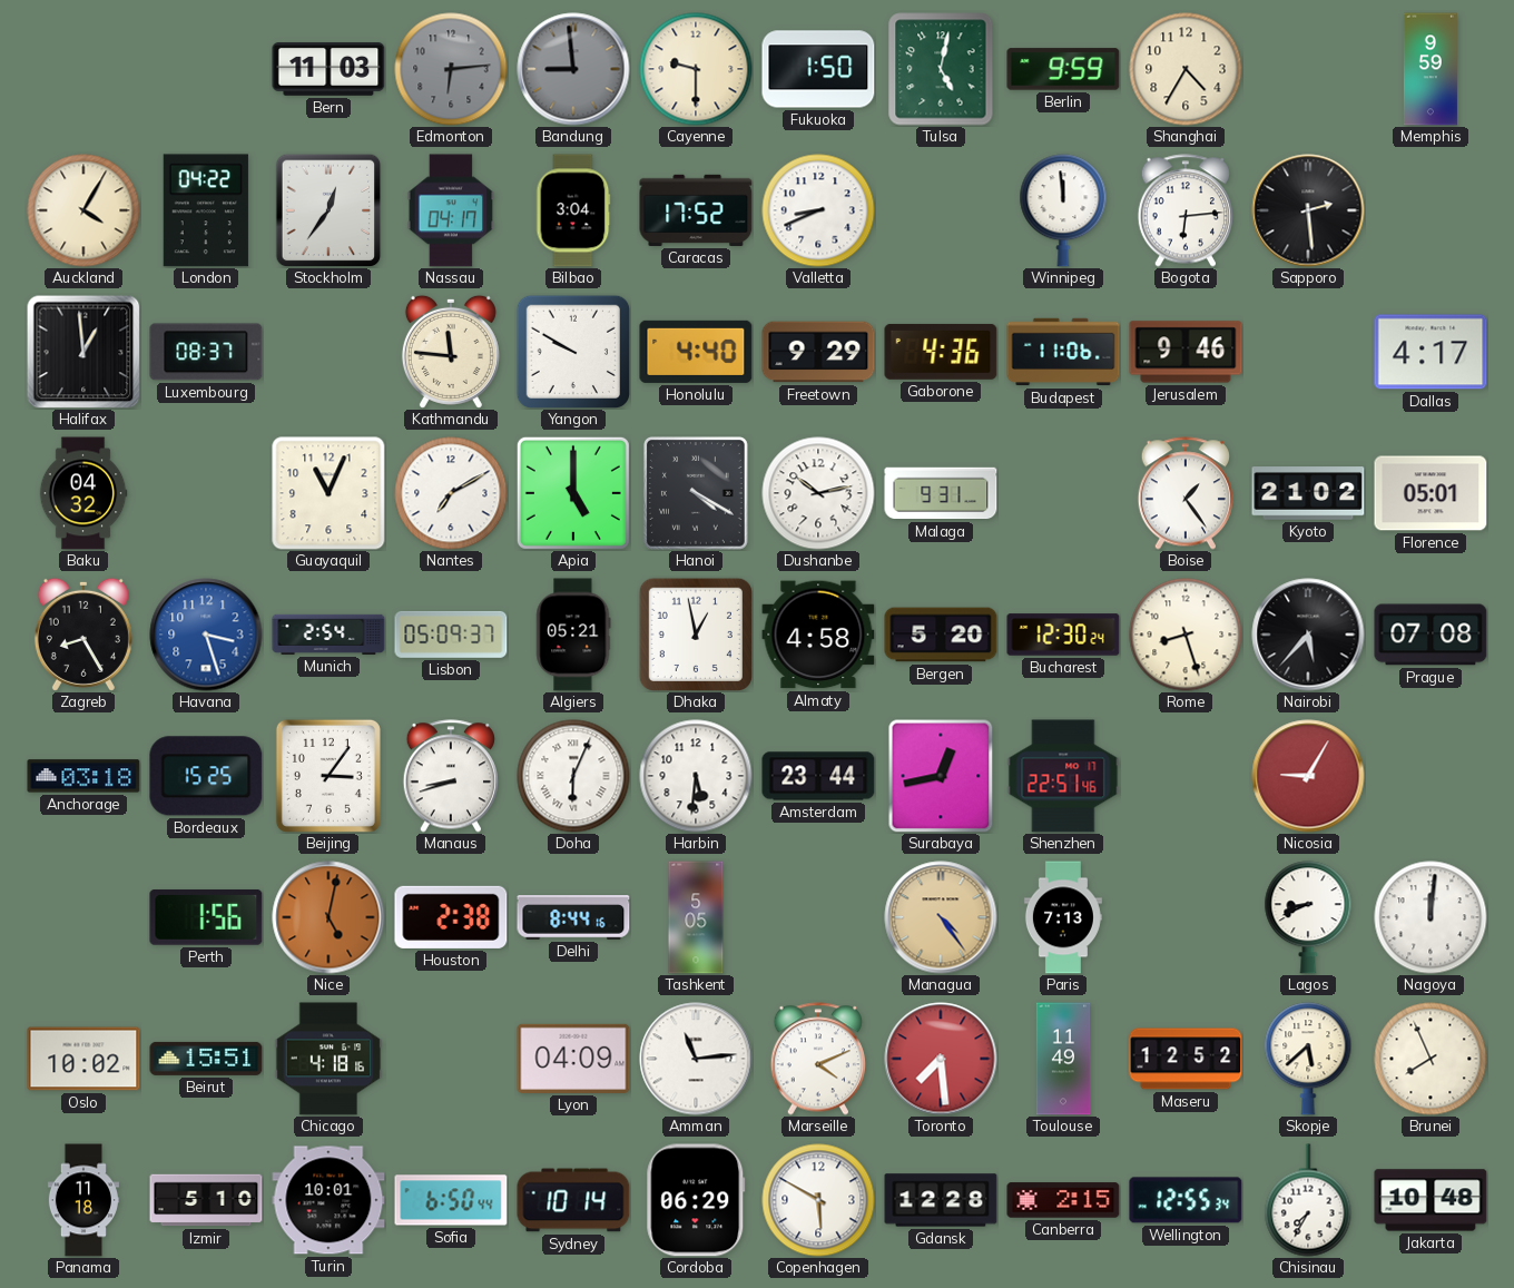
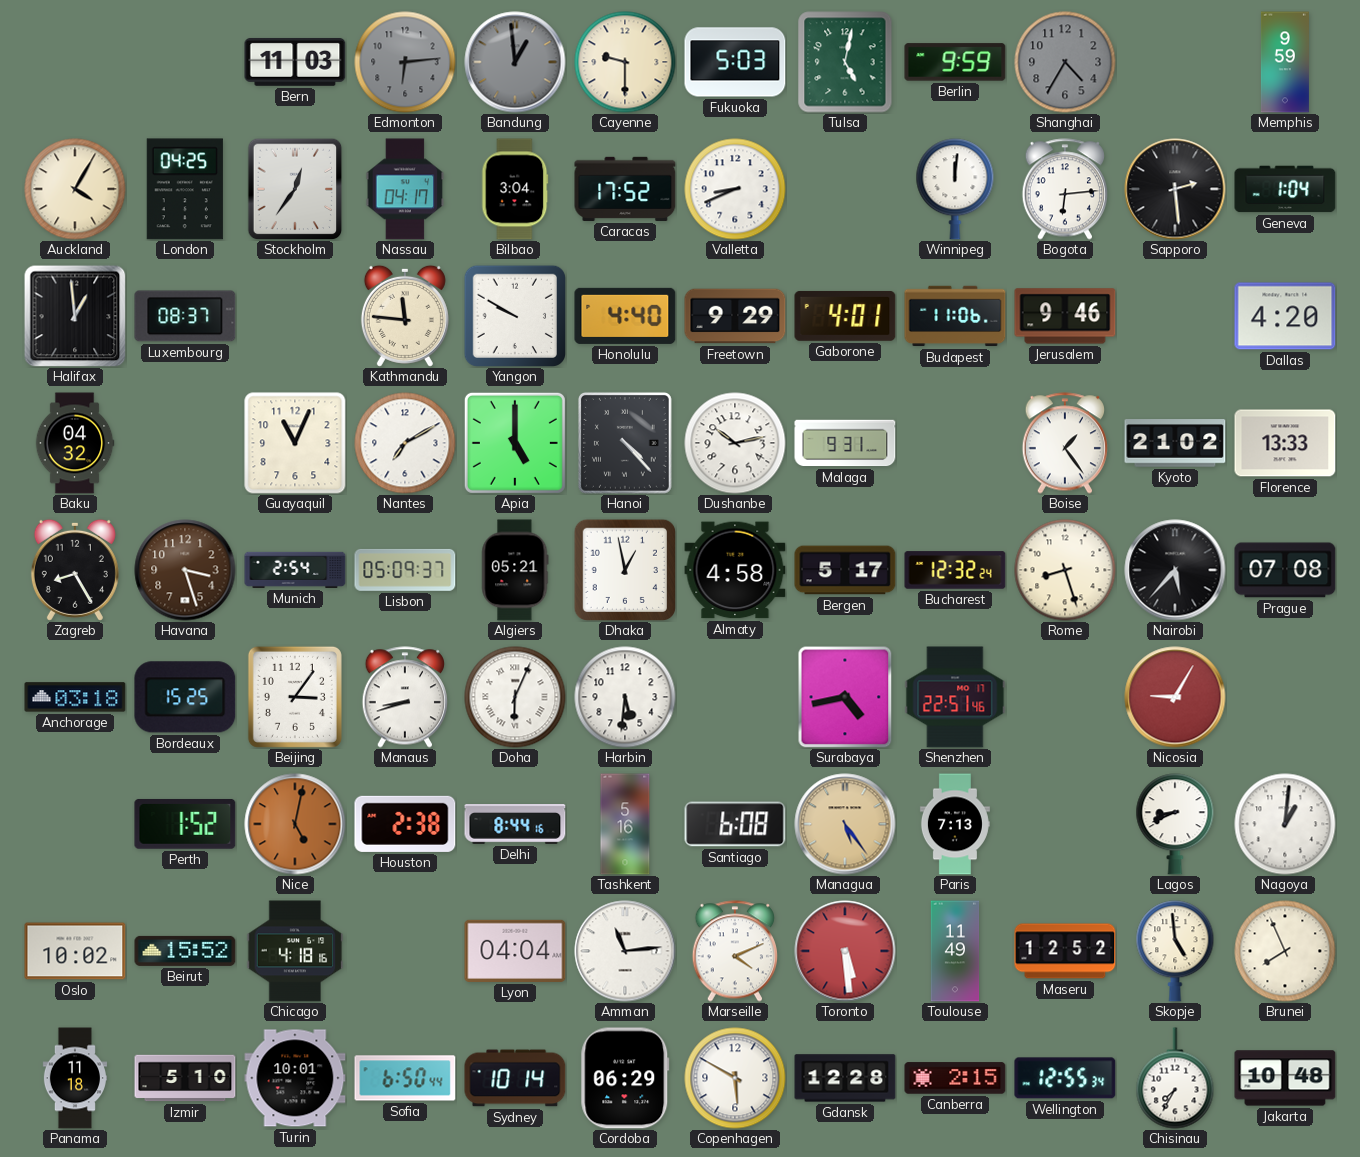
Bandung: 8:59 -> 12:59
Fukuoka: 1:50 -> 5:03
Shanghai dial: cream -> grey
London: 04:22 -> 04:25
Winnipeg: 11:59 -> 12:01
Geneva: none -> 1:04
Gaborone: 4:36 -> 4:01
Dallas: 4:17 -> 4:20
Hanoi: 4:20 -> 4:23
Florence: 05:01 -> 13:33
Havana dial: blue -> brown
Bergen: 5:20 -> 5:17
Bucharest: 12:30 -> 12:32
Amsterdam: 23:44 -> none
Surabaya: 12:43 -> 4:43
Perth: 1:56 -> 1:52
Tashkent: 5:05 -> 5:16
Santiago: none -> 6:08
Managua: 4:24 -> 5:24
Nagoya: 12:01 -> 1:01
Beirut: 15:51 -> 15:52
Lyon: 04:09 -> 04:04
Toronto: 7:29 -> 5:29
Skopje: 5:38 -> 4:59
